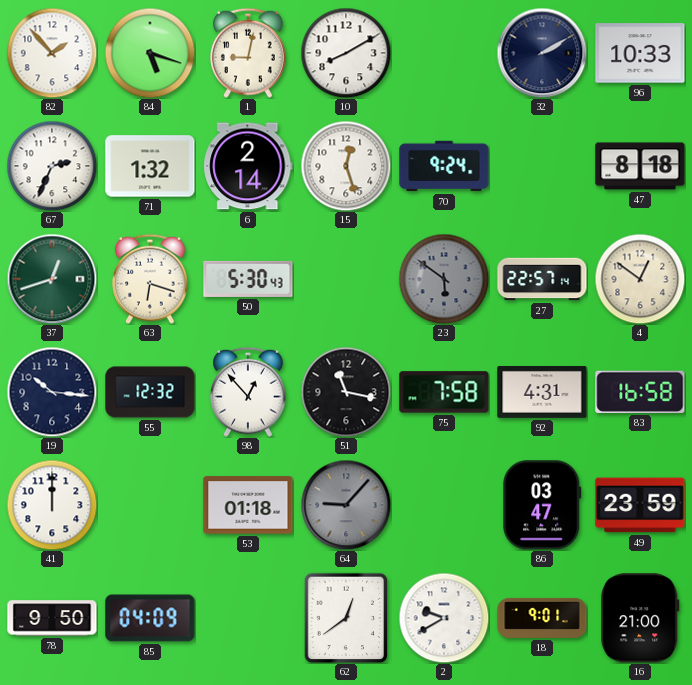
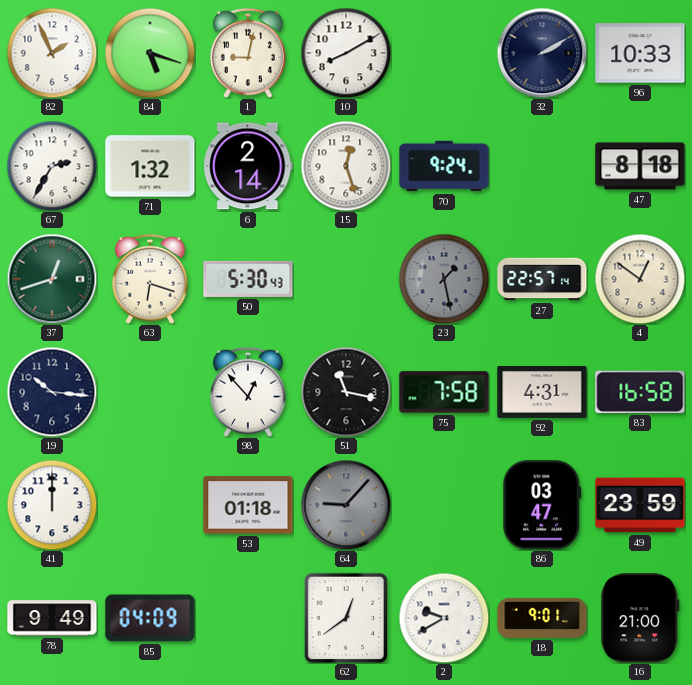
82: 1:53 -> 1:56
67: 2:34 -> 2:35
23: 5:51 -> 1:28
55: 12:32 -> none
78: 9:50 -> 9:49
